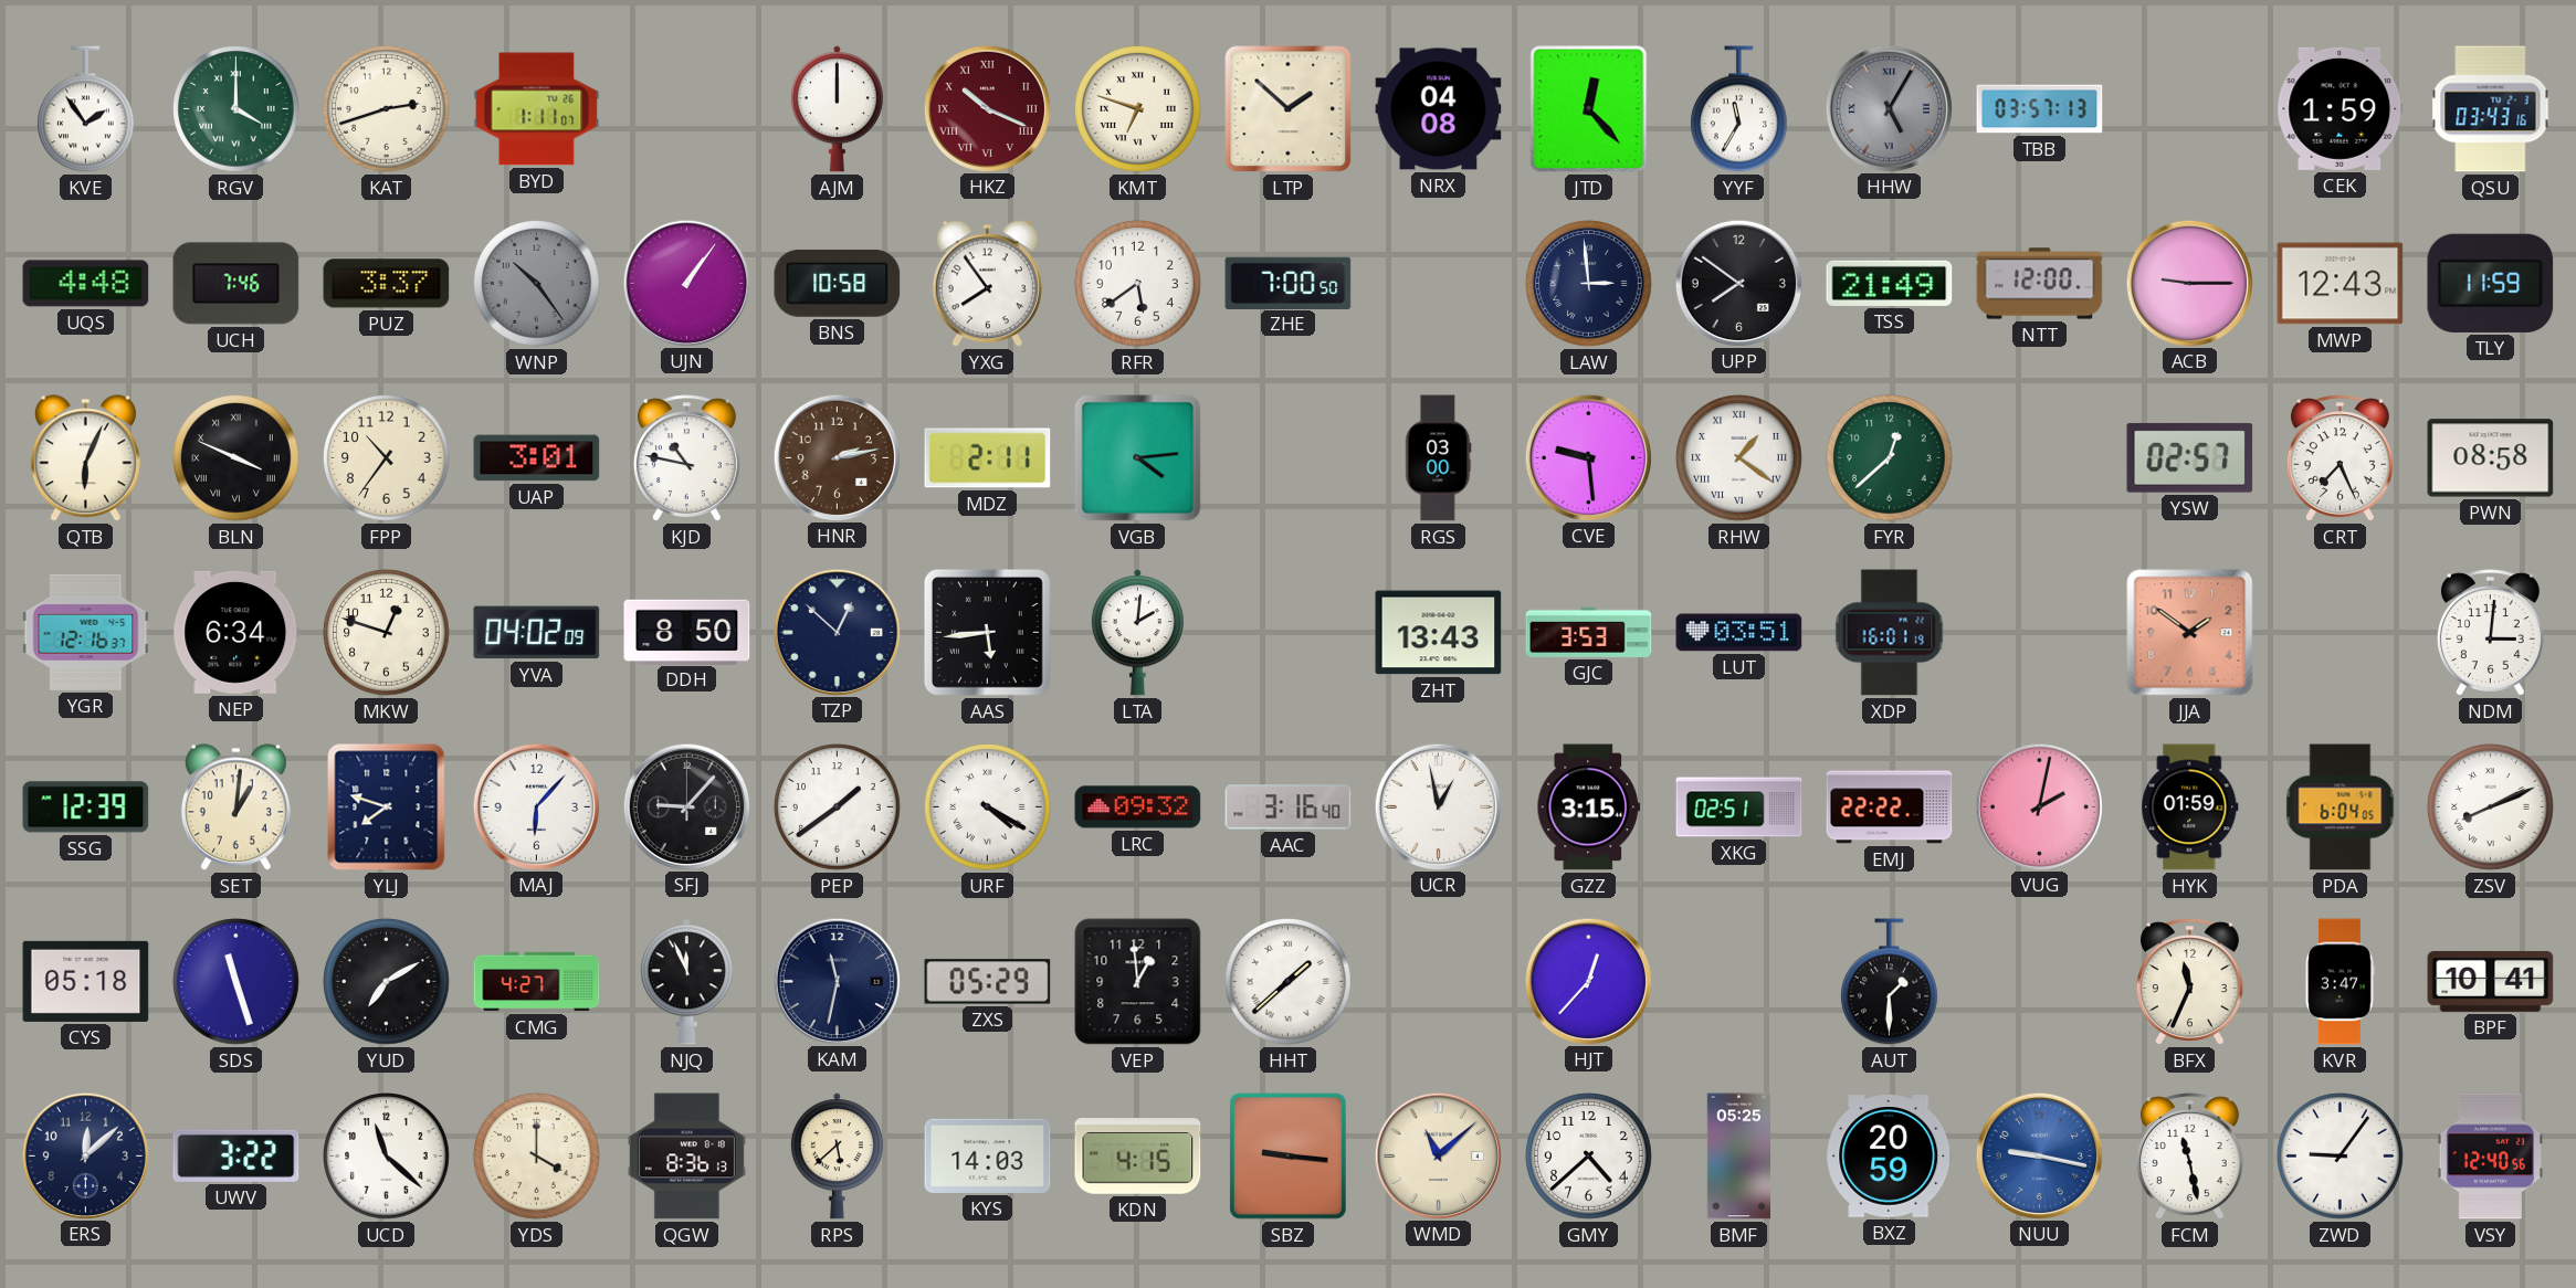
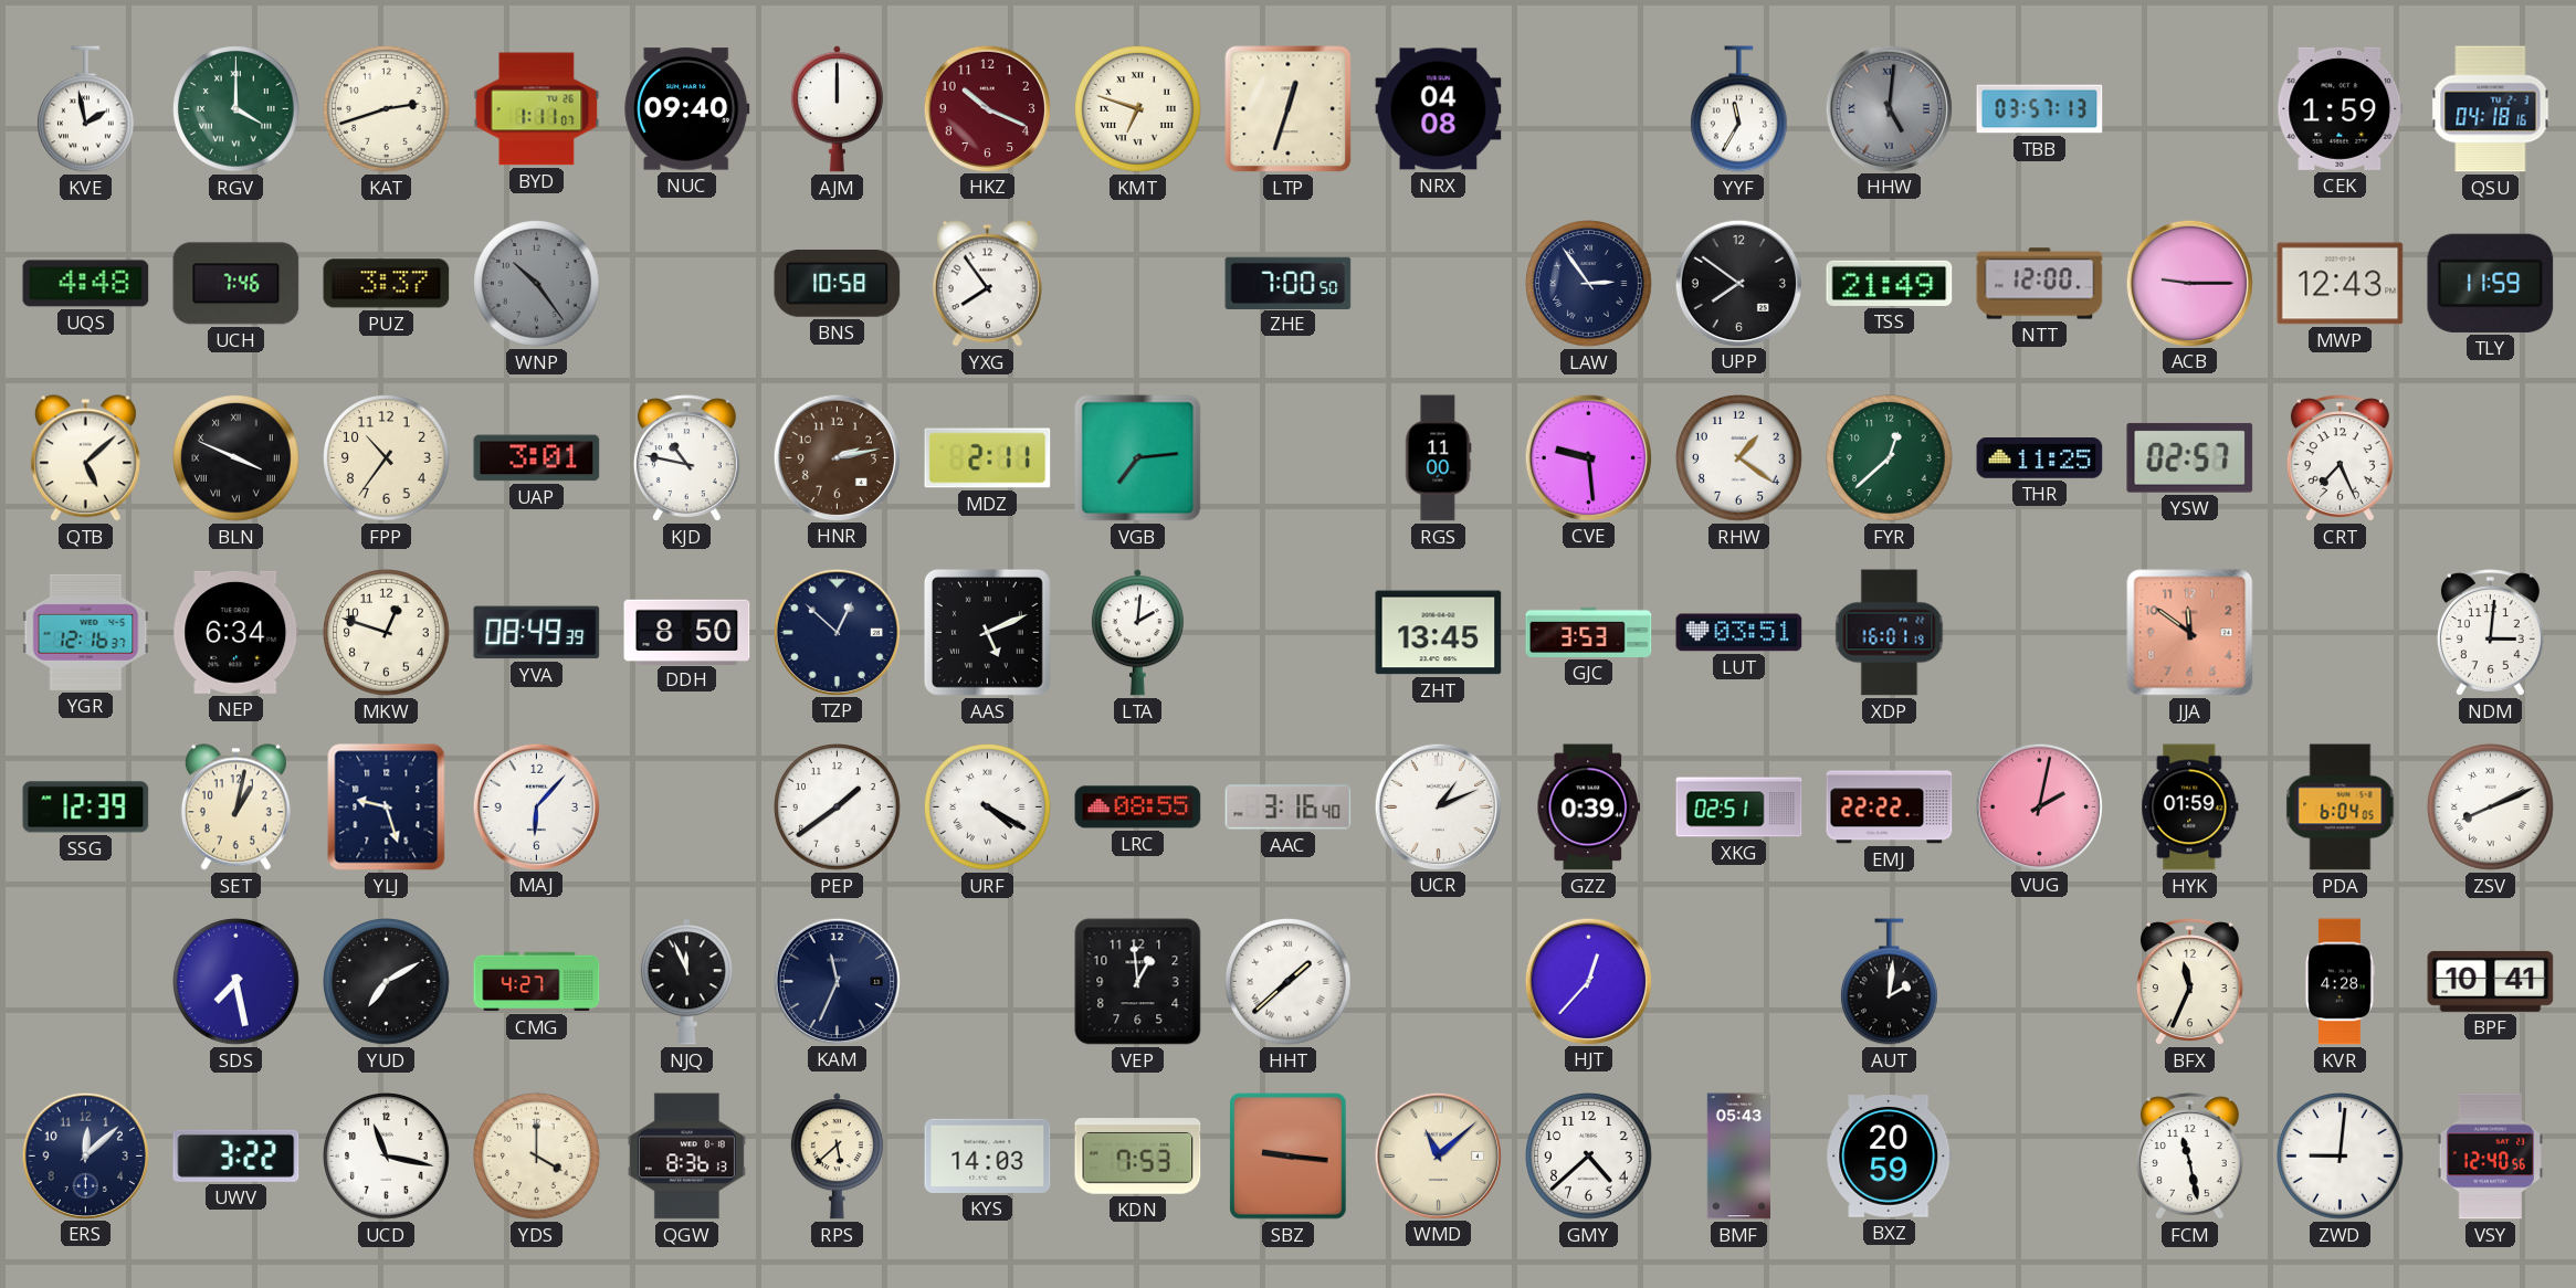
KVE: 1:54 -> 1:58
NUC: none -> 09:40
HKZ numerals: Roman -> Arabic
LTP: 1:52 -> 12:33
JTD: 12:23 -> none
HHW: 5:05 -> 5:01
QSU: 03:43 -> 04:18
UJN: 1:06 -> none
RFR: 5:39 -> none
LAW: 2:59 -> 2:54
QTB: 6:04 -> 5:08
VGB: 4:14 -> 7:14
RGS: 03:00 -> 11:00
RHW numerals: Roman -> Arabic
THR: none -> 11:25
PWN: 08:58 -> none
YVA: 04:02 -> 08:49
AAS: 5:44 -> 5:11
ZHT: 13:43 -> 13:45
JJA: 1:51 -> 11:51
SET: 1:01 -> 1:02
YLJ: 7:48 -> 9:27
SFJ: 9:07 -> none
LRC: 09:32 -> 08:55
UCR: 12:58 -> 1:11
GZZ: 3:15 -> 0:39
CYS: 05:18 -> none
SDS: 11:27 -> 7:28
KAM: 11:32 -> 11:34
ZXS: 05:29 -> none
AUT: 1:30 -> 2:01
KVR: 3:47 -> 4:28
UCD: 11:22 -> 11:17
KDN: 4:15 -> 7:53
BMF: 05:25 -> 05:43
NUU: 9:17 -> none
ZWD: 9:06 -> 9:01
